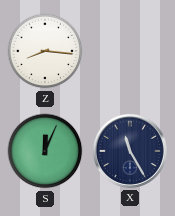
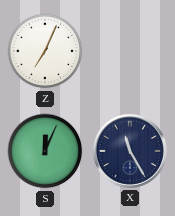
Z: 8:16 -> 7:04
